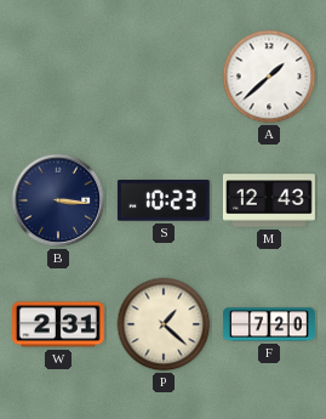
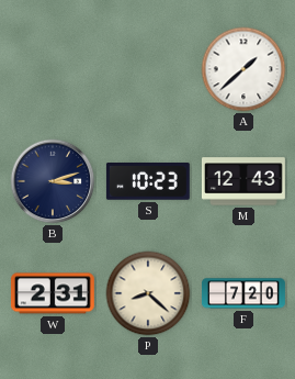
B: 3:16 -> 3:12
P: 1:22 -> 8:22
